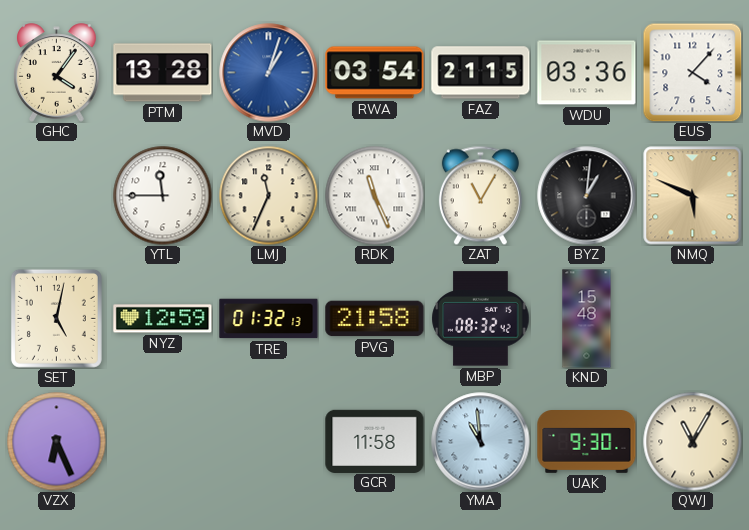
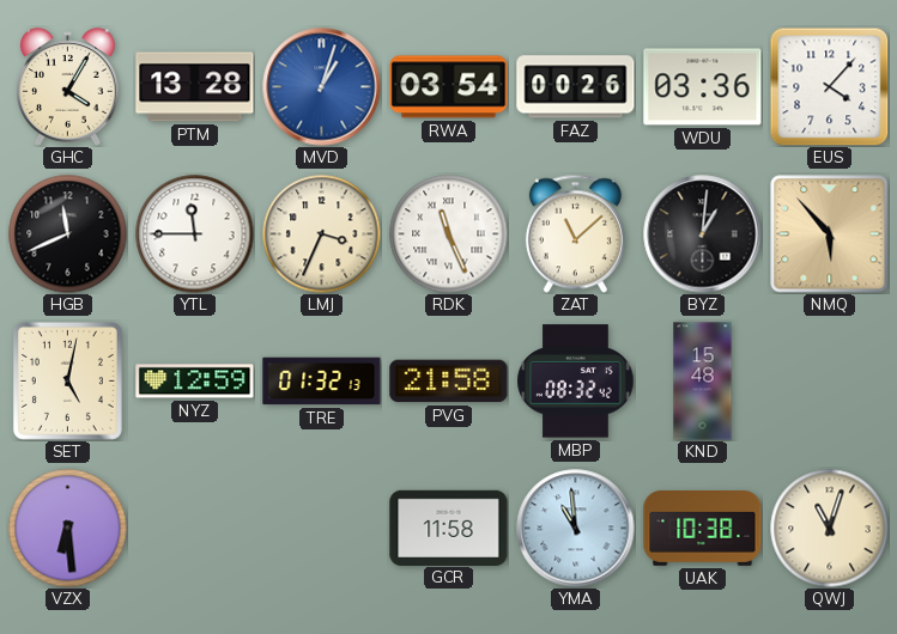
GHC: 4:06 -> 4:05
FAZ: 21:15 -> 00:26
HGB: none -> 11:41
LMJ: 11:34 -> 3:34
ZAT: 11:05 -> 11:08
NMQ: 5:49 -> 5:53
VZX: 6:26 -> 6:29
UAK: 9:30 -> 10:38
QWJ: 11:05 -> 11:03
